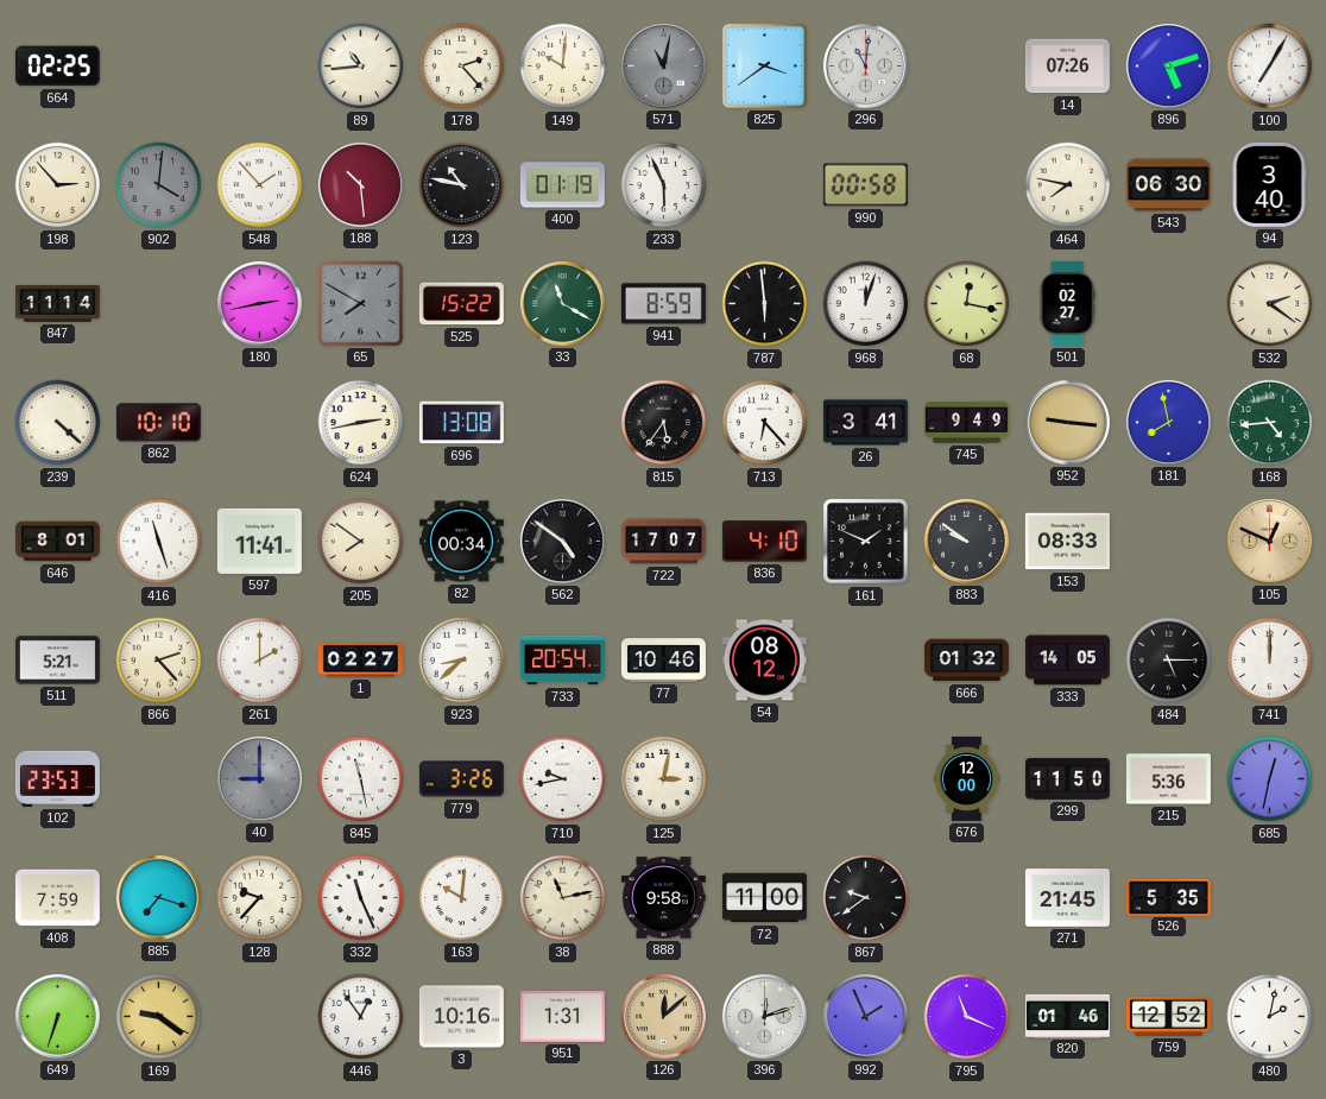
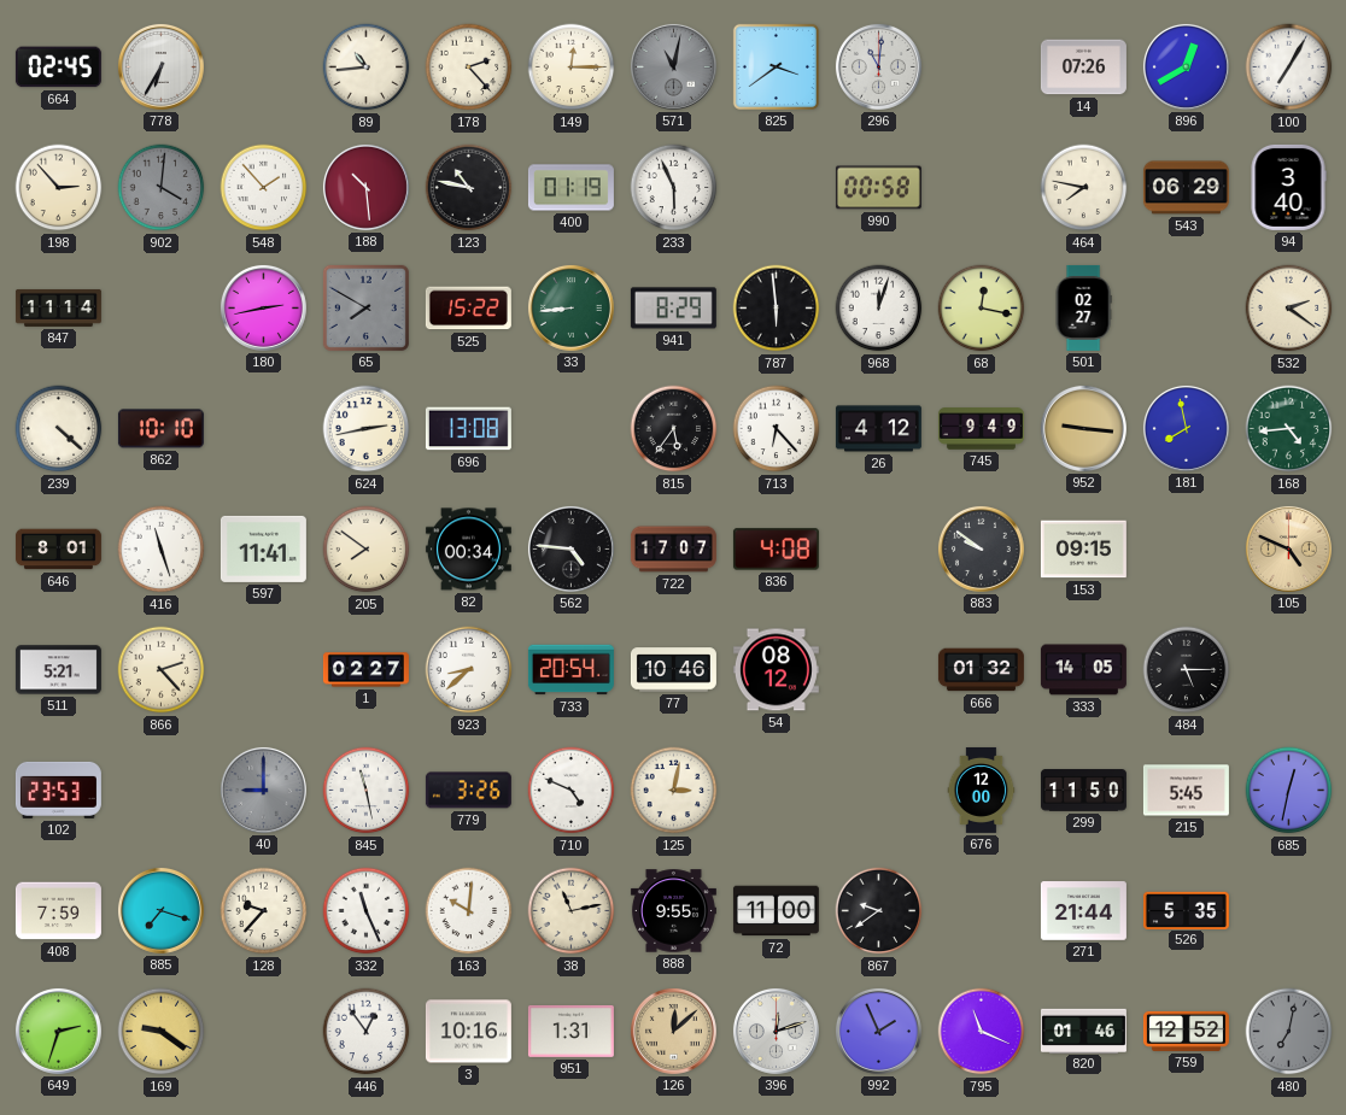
664: 02:25 -> 02:45
778: none -> 6:35
149: 10:01 -> 12:15
896: 5:12 -> 12:40
543: 06:30 -> 06:29
33: 11:20 -> 8:44
941: 8:59 -> 8:29
26: 3:41 -> 4:12
562: 4:51 -> 4:46
836: 4:10 -> 4:08
161: 1:49 -> none
153: 08:33 -> 09:15
105: 12:49 -> 4:49
261: 2:00 -> none
741: 12:00 -> none
710: 9:43 -> 4:49
215: 5:36 -> 5:45
888: 9:58 -> 9:55
271: 21:45 -> 21:44
649: 6:33 -> 2:33
480: 2:02 -> 7:02
480 dial: white -> grey
